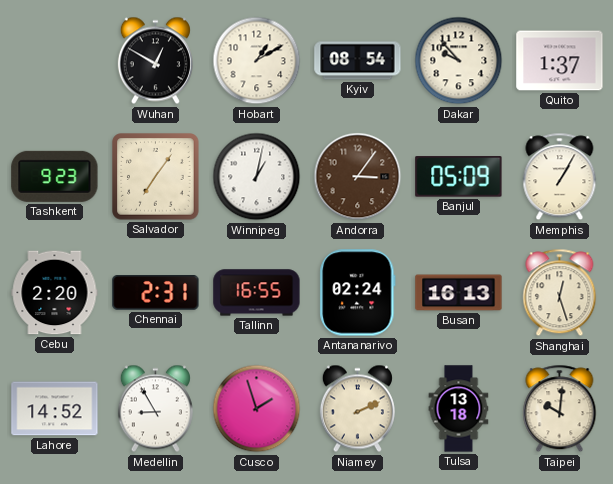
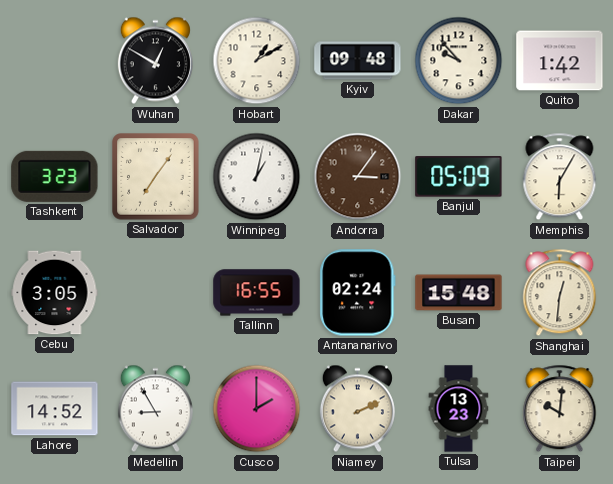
Kyiv: 08:54 -> 09:48
Quito: 1:37 -> 1:42
Tashkent: 9:23 -> 3:23
Memphis: 1:05 -> 6:05
Cebu: 2:20 -> 3:05
Chennai: 2:31 -> none
Busan: 16:13 -> 15:48
Shanghai: 12:27 -> 12:31
Cusco: 1:57 -> 2:00
Tulsa: 13:18 -> 13:23
